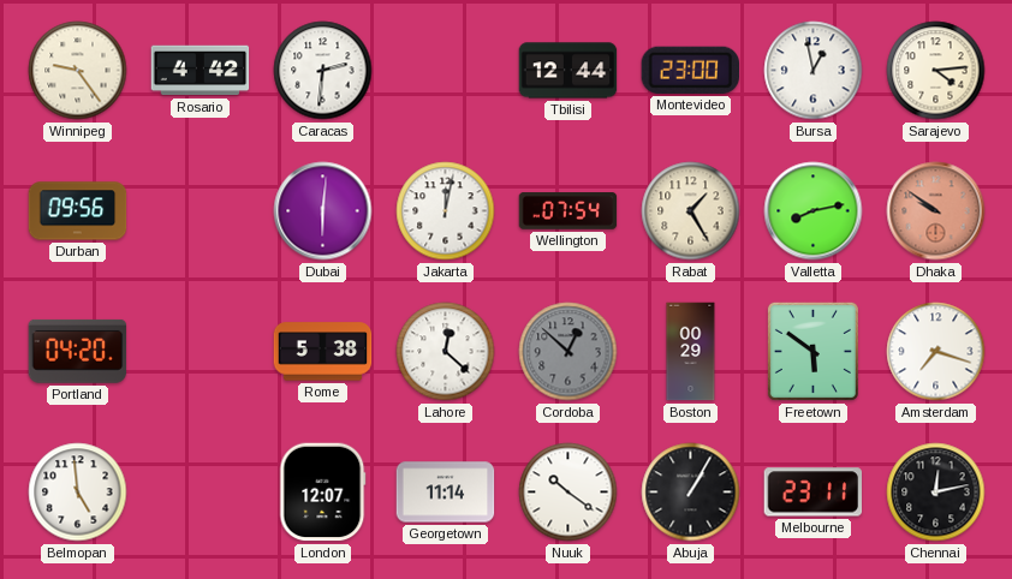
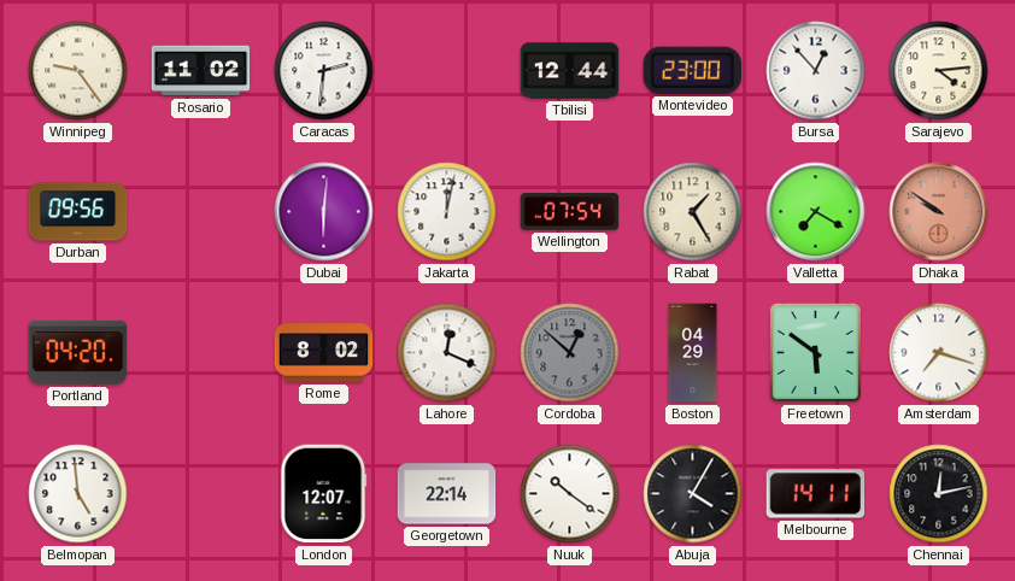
Rosario: 4:42 -> 11:02
Bursa: 12:58 -> 12:53
Valletta: 8:13 -> 7:20
Rome: 5:38 -> 8:02
Lahore: 12:22 -> 12:19
Boston: 00:29 -> 04:29
Georgetown: 11:14 -> 22:14
Abuja: 1:05 -> 4:05
Melbourne: 23:11 -> 14:11
